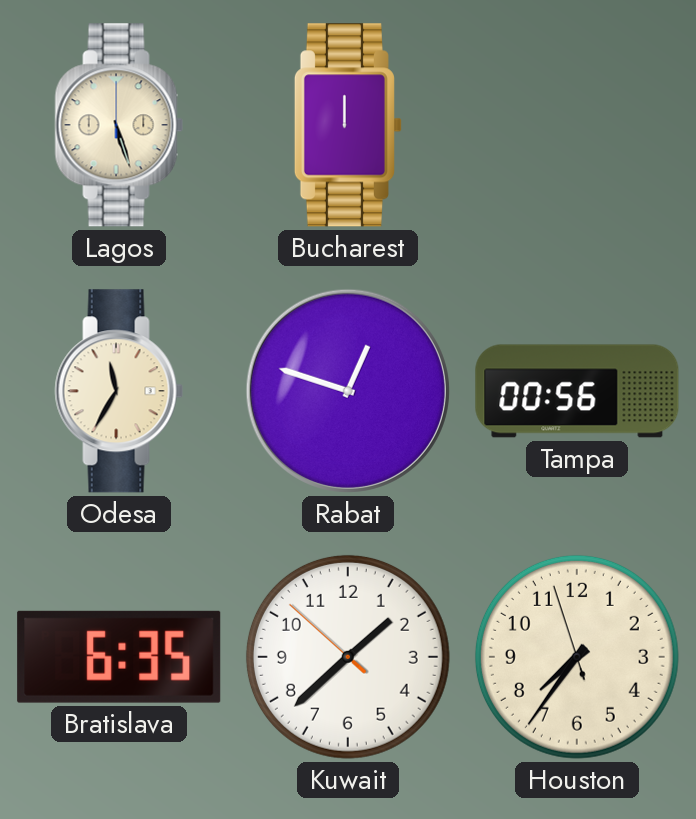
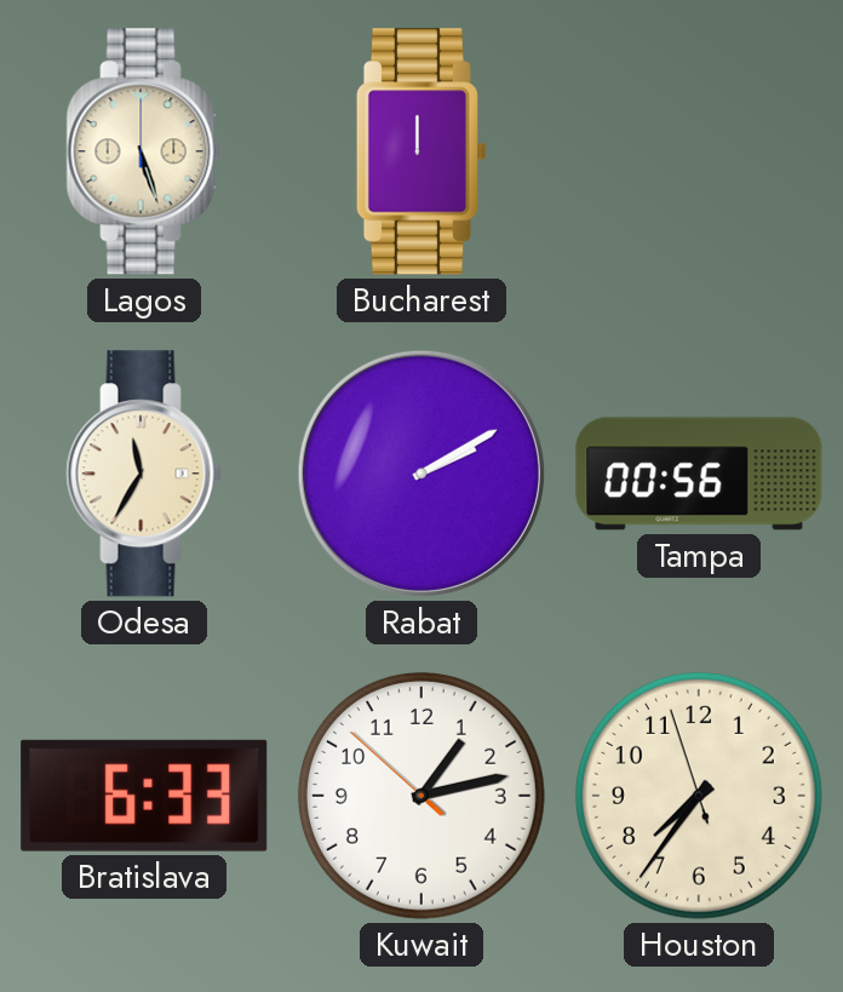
Rabat: 12:48 -> 2:10
Bratislava: 6:35 -> 6:33
Kuwait: 1:37 -> 1:12
